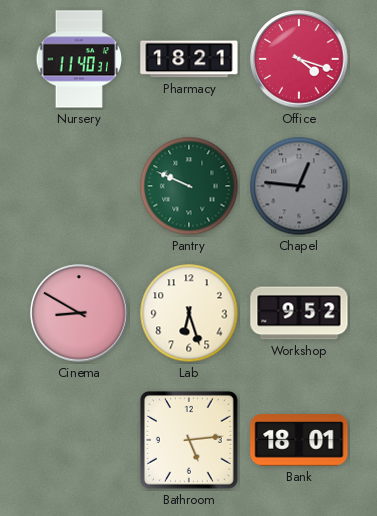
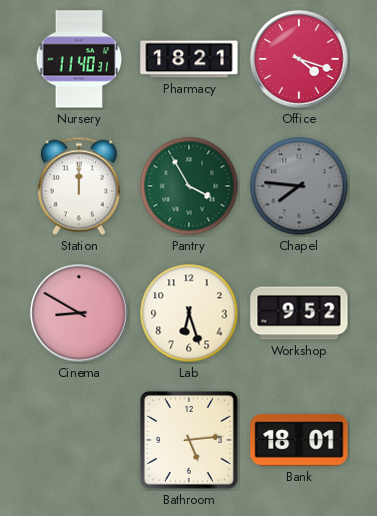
Station: none -> 12:00
Pantry: 9:49 -> 3:55
Chapel: 12:46 -> 7:46
